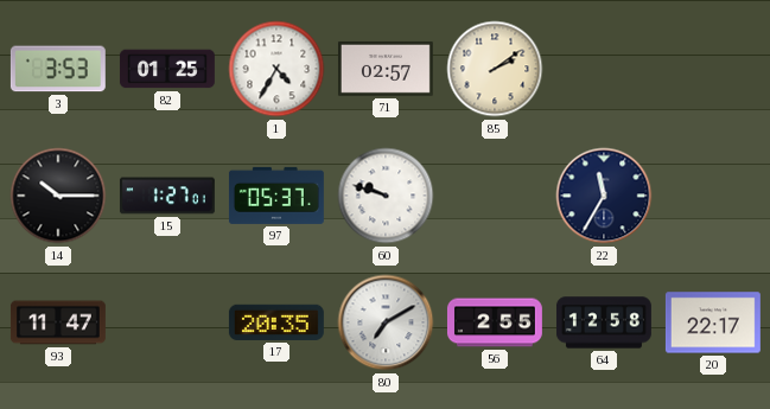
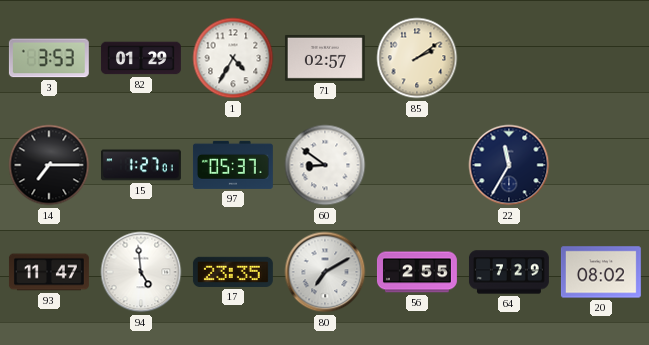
82: 01:25 -> 01:29
14: 10:15 -> 7:15
60: 9:48 -> 8:51
94: none -> 4:59
17: 20:35 -> 23:35
64: 12:58 -> 7:29
20: 22:17 -> 08:02
